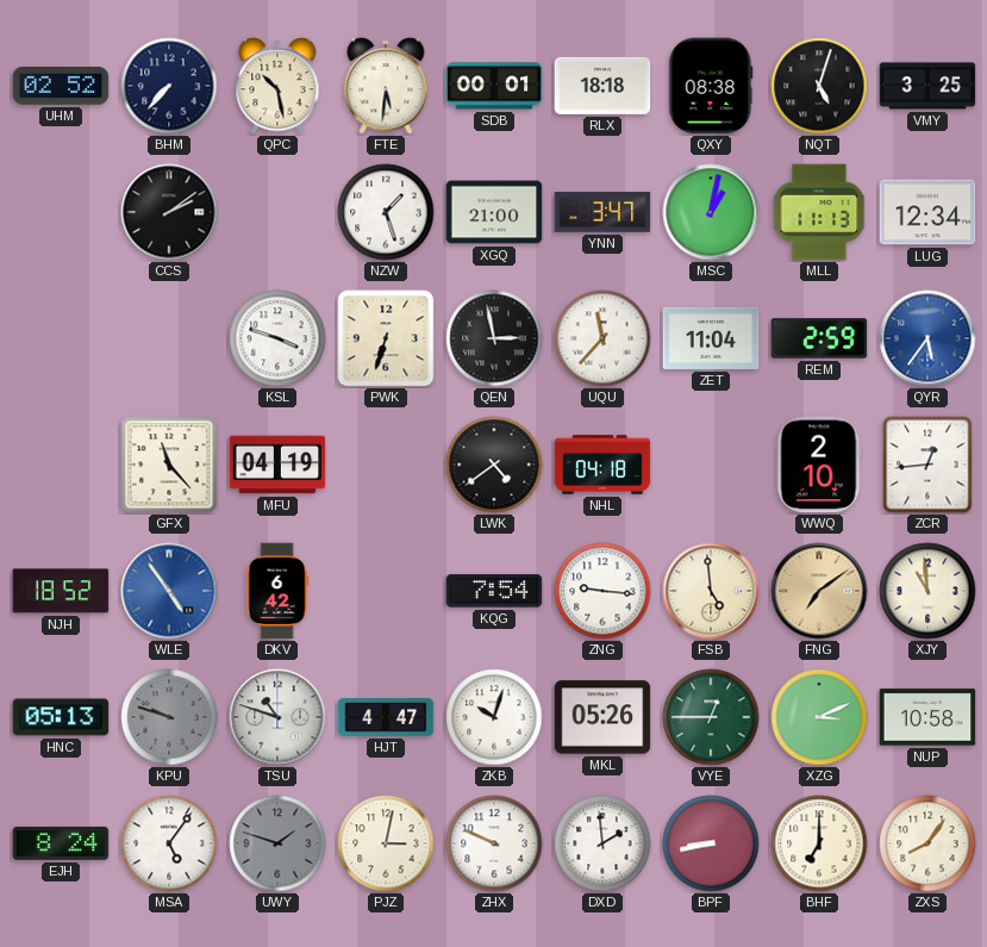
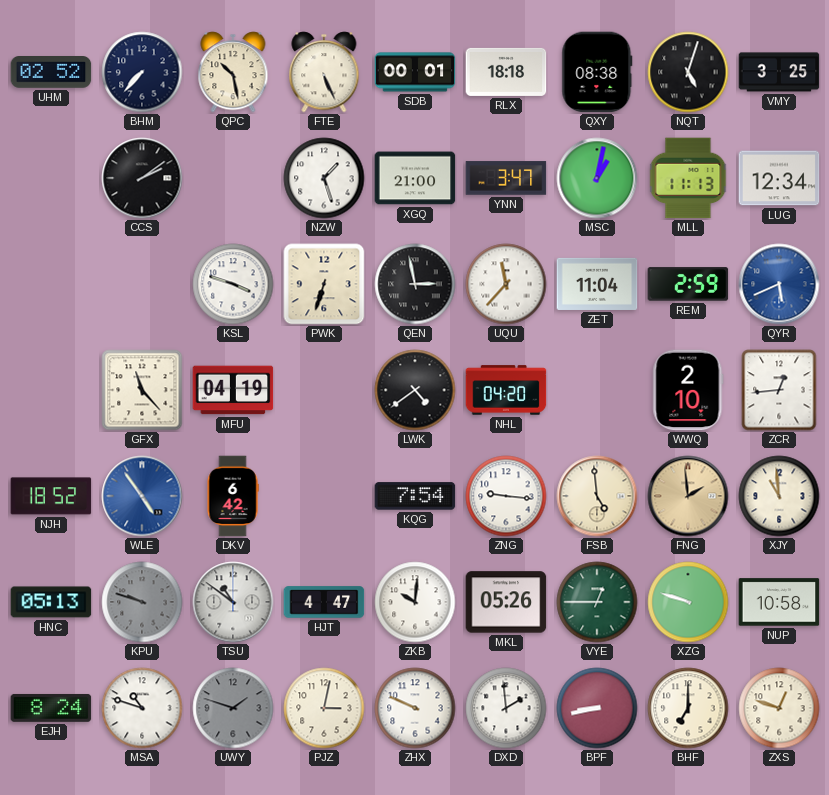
FTE: 5:31 -> 5:26
QYR: 5:36 -> 5:41
NHL: 04:18 -> 04:20
FNG: 7:09 -> 1:59
TSU: 10:48 -> 10:51
ZKB: 10:03 -> 10:01
XZG: 3:11 -> 9:48
MSA: 5:06 -> 10:48
ZXS: 8:06 -> 12:48
